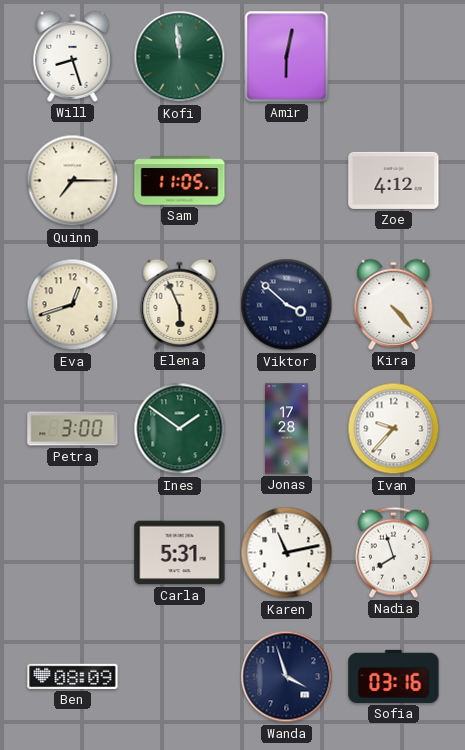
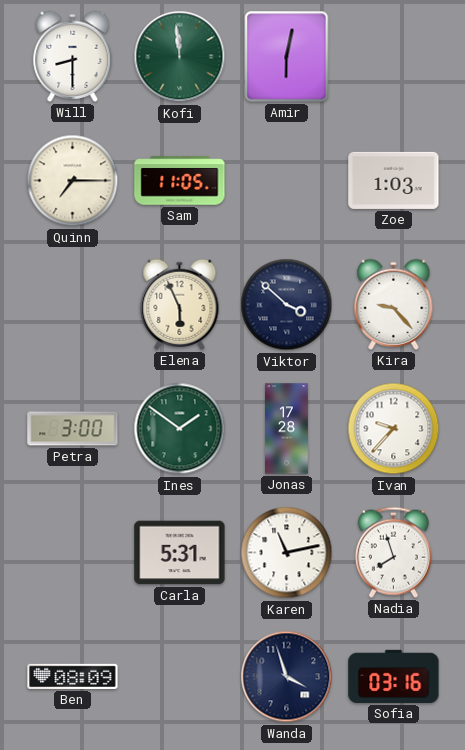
Will: 8:27 -> 8:30
Zoe: 4:12 -> 1:03
Eva: 12:42 -> none
Kira: 4:23 -> 9:23
